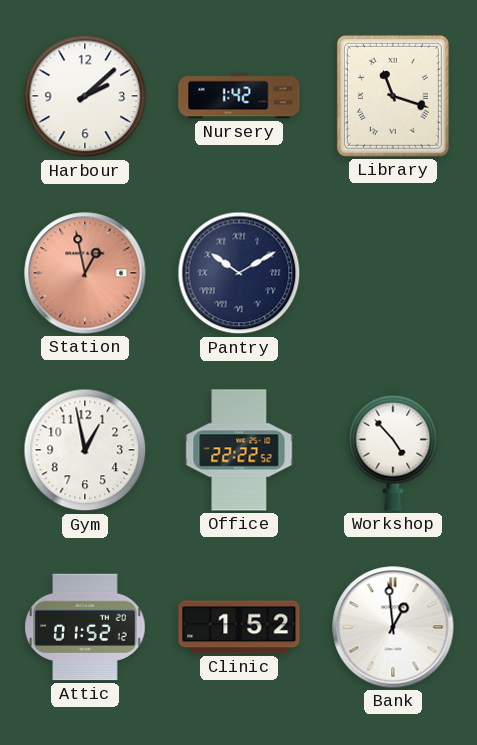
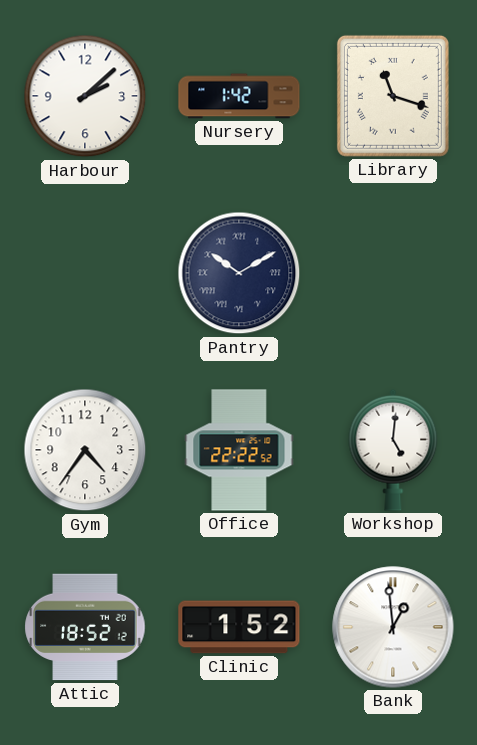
Station: 12:58 -> none
Gym: 12:58 -> 4:36
Workshop: 4:53 -> 5:01
Attic: 01:52 -> 18:52
